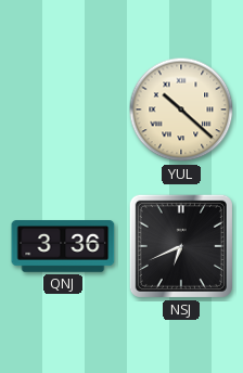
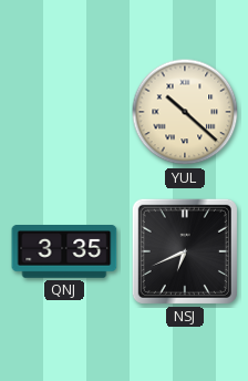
QNJ: 3:36 -> 3:35
